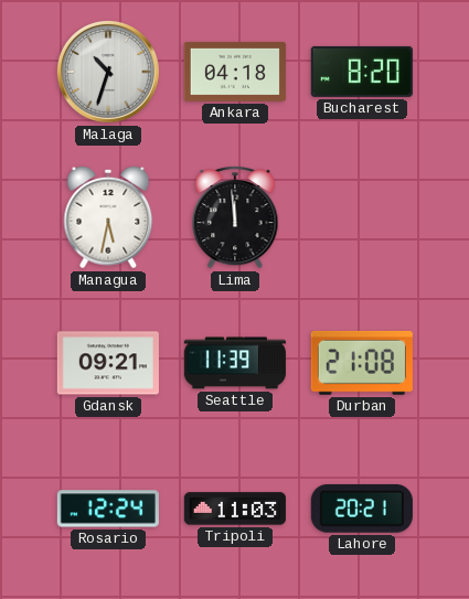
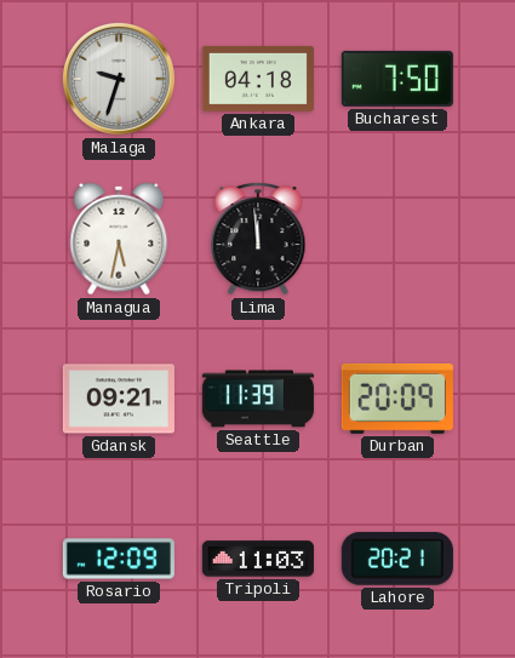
Malaga: 10:33 -> 9:33
Bucharest: 8:20 -> 7:50
Durban: 21:08 -> 20:09
Rosario: 12:24 -> 12:09
